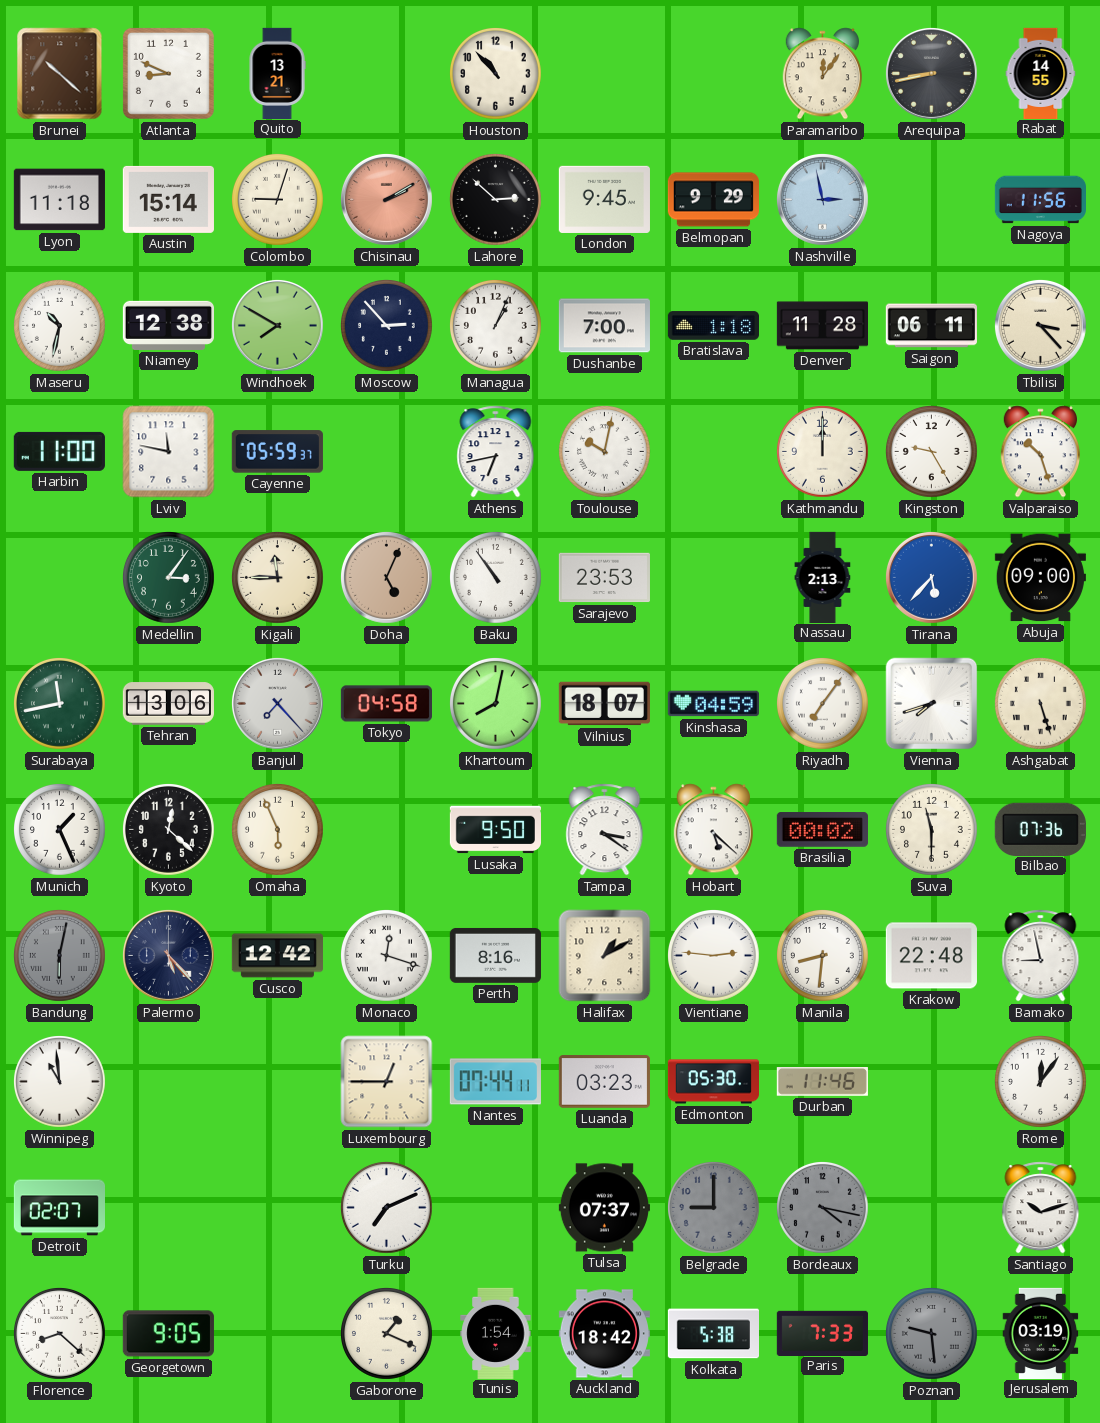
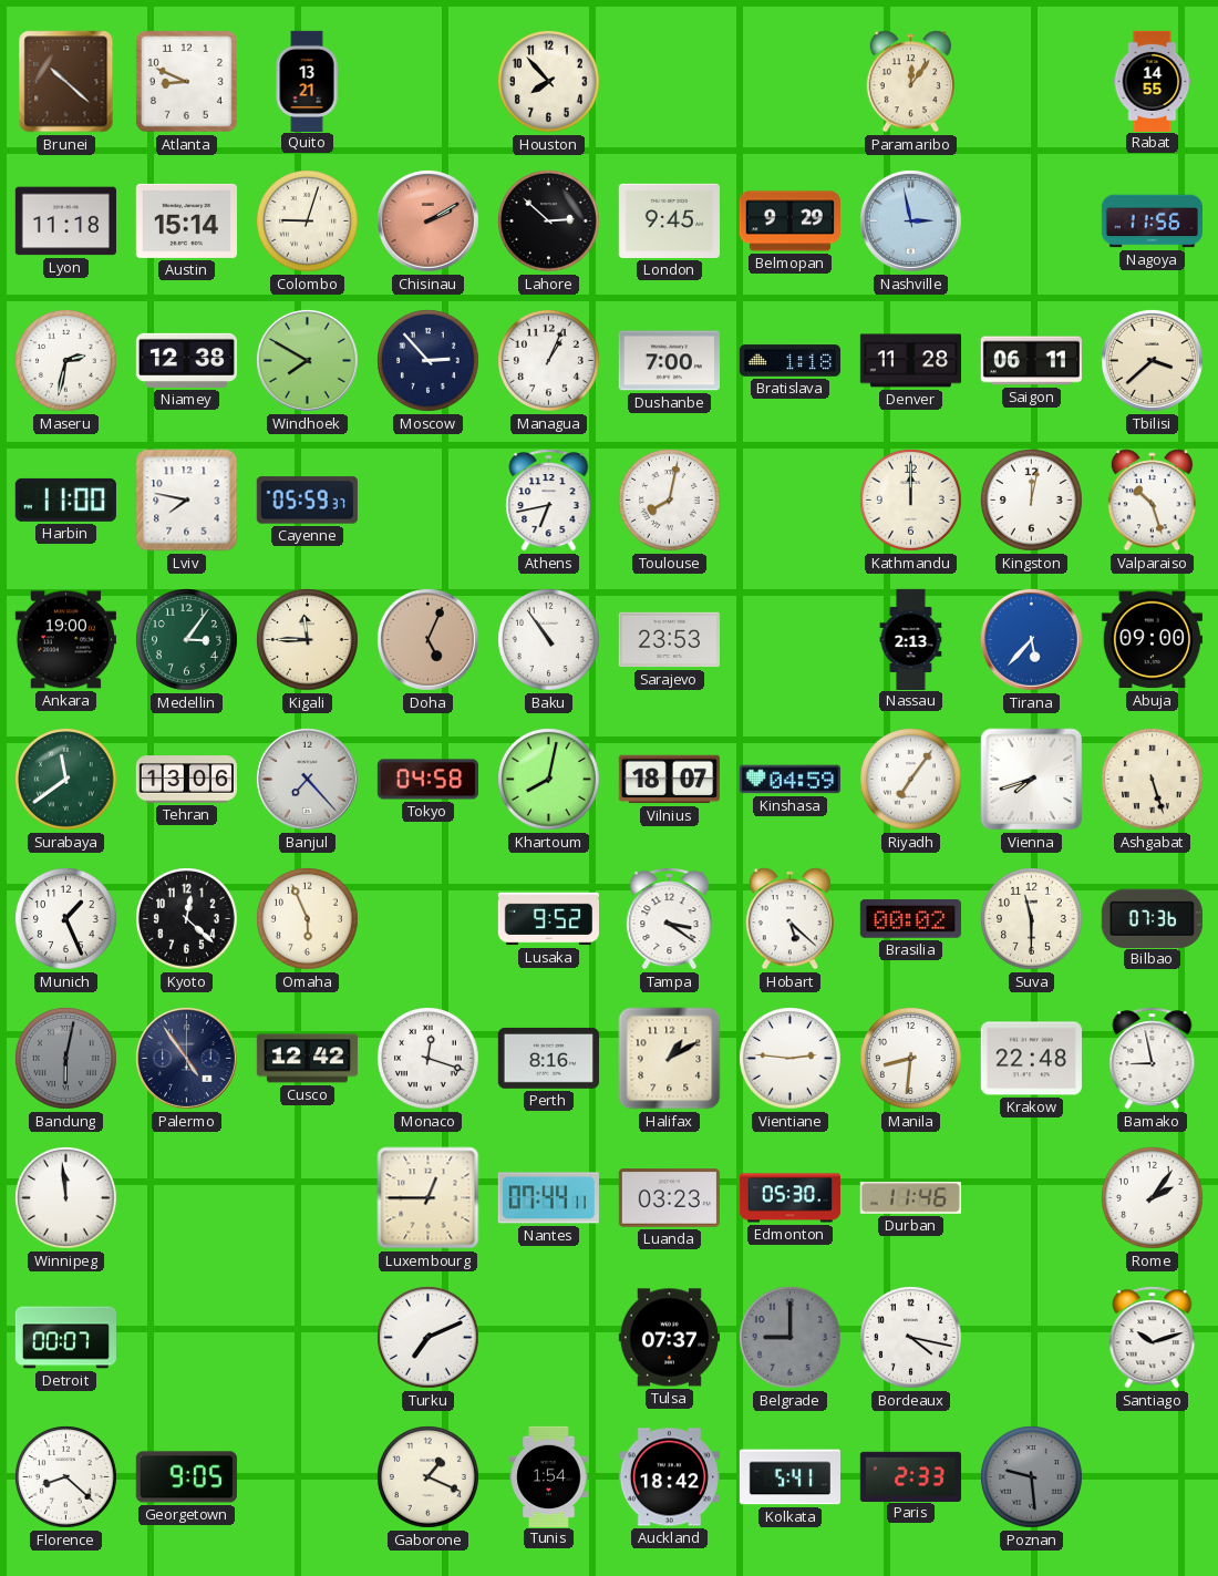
Houston: 10:53 -> 7:53
Arequipa: 8:43 -> none
Maseru: 10:32 -> 2:32
Tbilisi: 3:23 -> 3:38
Lviv: 11:47 -> 7:47
Toulouse: 10:02 -> 8:02
Kingston: 9:25 -> 12:02
Ankara: none -> 19:00
Surabaya: 11:43 -> 11:39
Lusaka: 9:50 -> 9:52
Palermo: 5:23 -> 4:54
Winnipeg: 10:59 -> 11:59
Rome: 12:06 -> 2:06
Detroit: 02:07 -> 00:07
Bordeaux dial: grey -> white
Kolkata: 5:38 -> 5:41
Paris: 7:33 -> 2:33
Jerusalem: 03:19 -> none
